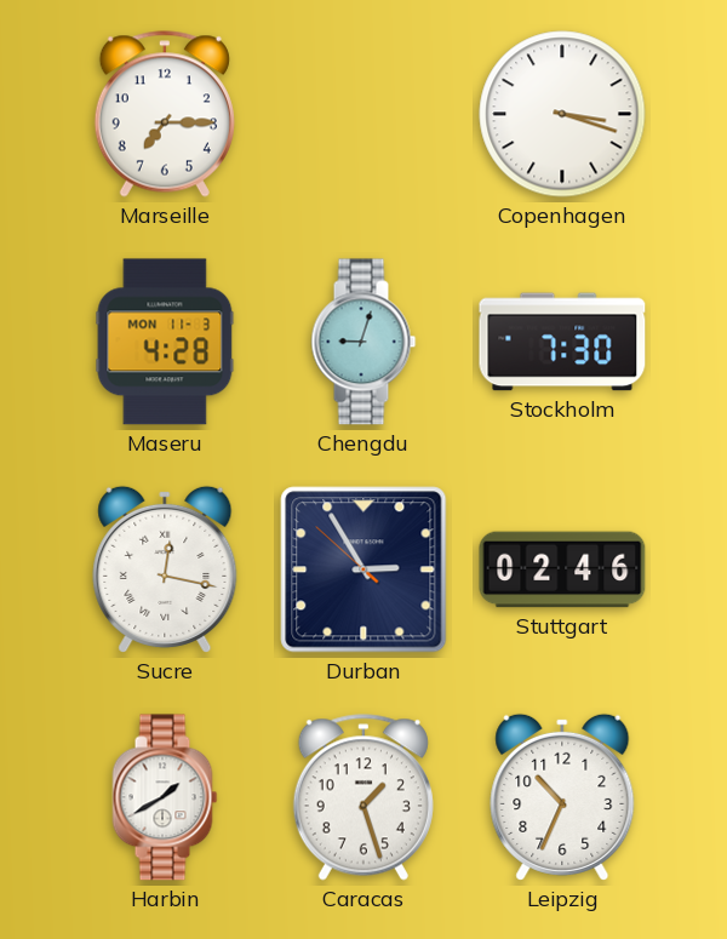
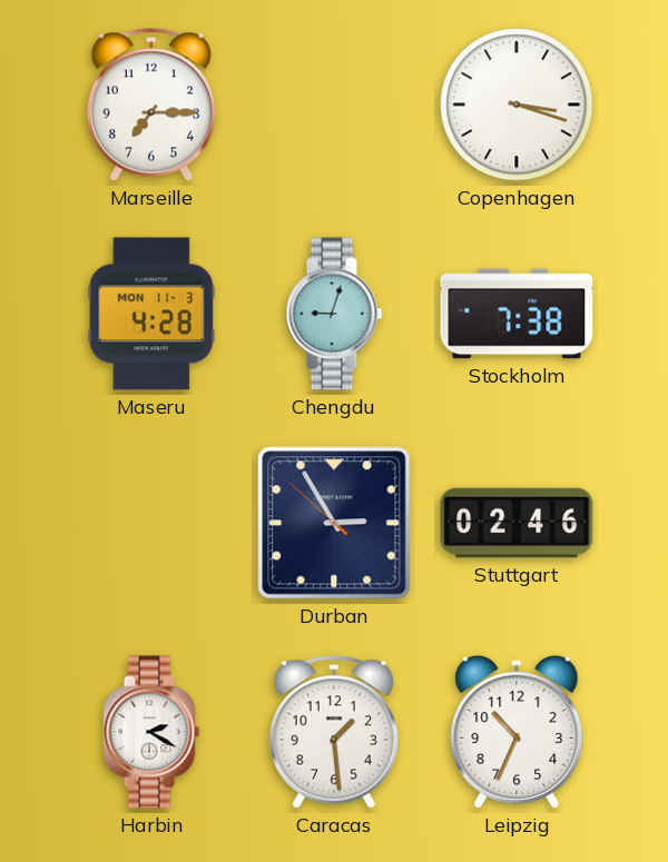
Stockholm: 7:30 -> 7:38
Sucre: 12:17 -> none
Harbin: 1:40 -> 2:20
Caracas: 1:27 -> 1:29
